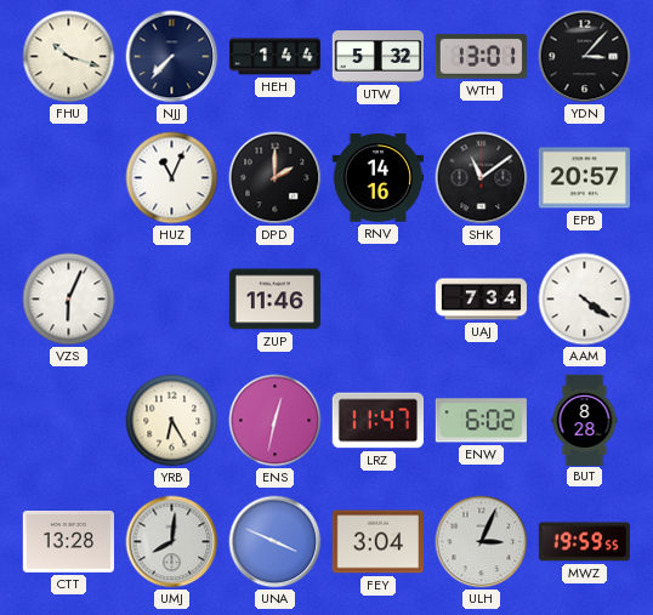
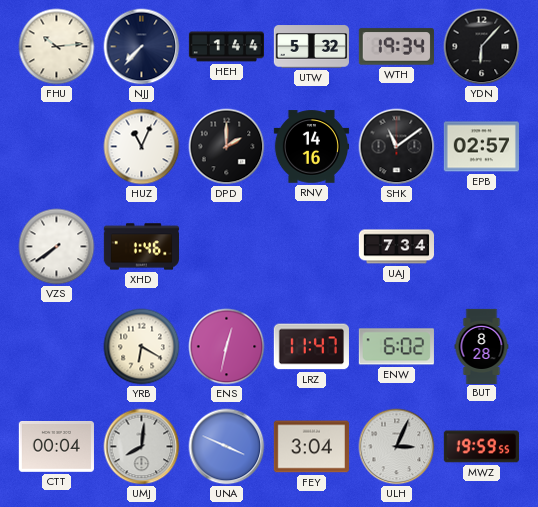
FHU: 10:18 -> 10:14
WTH: 13:01 -> 19:34
YDN: 3:07 -> 6:07
EPB: 20:57 -> 02:57
VZS: 6:04 -> 7:39
XHD: none -> 1:46
ZUP: 11:46 -> none
AAM: 4:21 -> none
YRB: 6:25 -> 6:20
CTT: 13:28 -> 00:04
